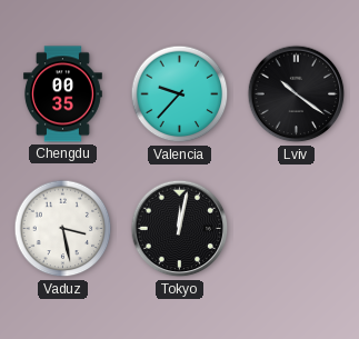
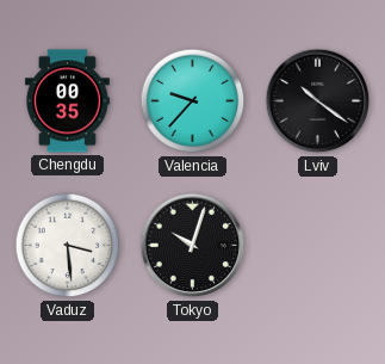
Vaduz: 3:28 -> 3:29
Tokyo: 12:02 -> 10:03
